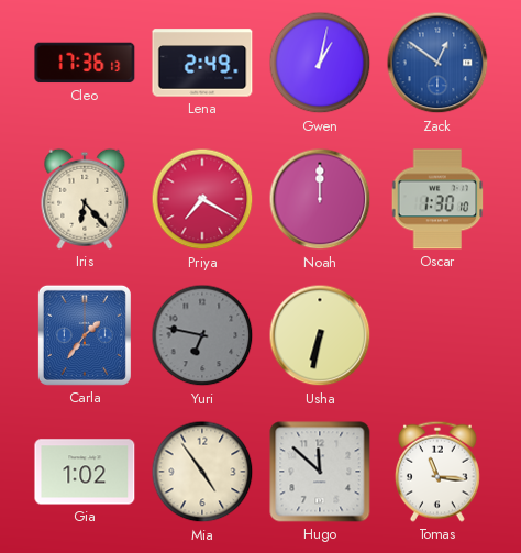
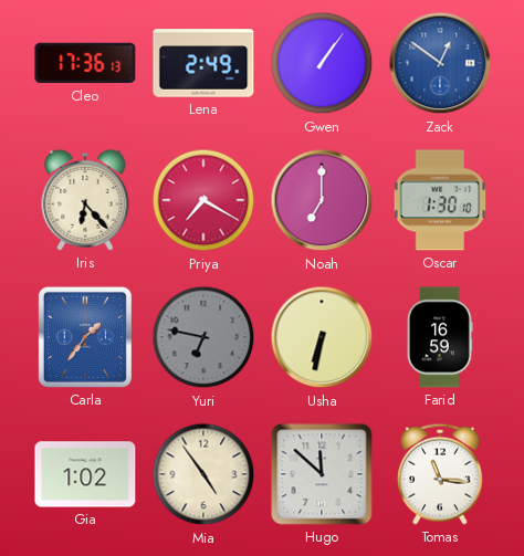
Gwen: 1:02 -> 1:06
Noah: 12:00 -> 7:00
Farid: none -> 16:59
